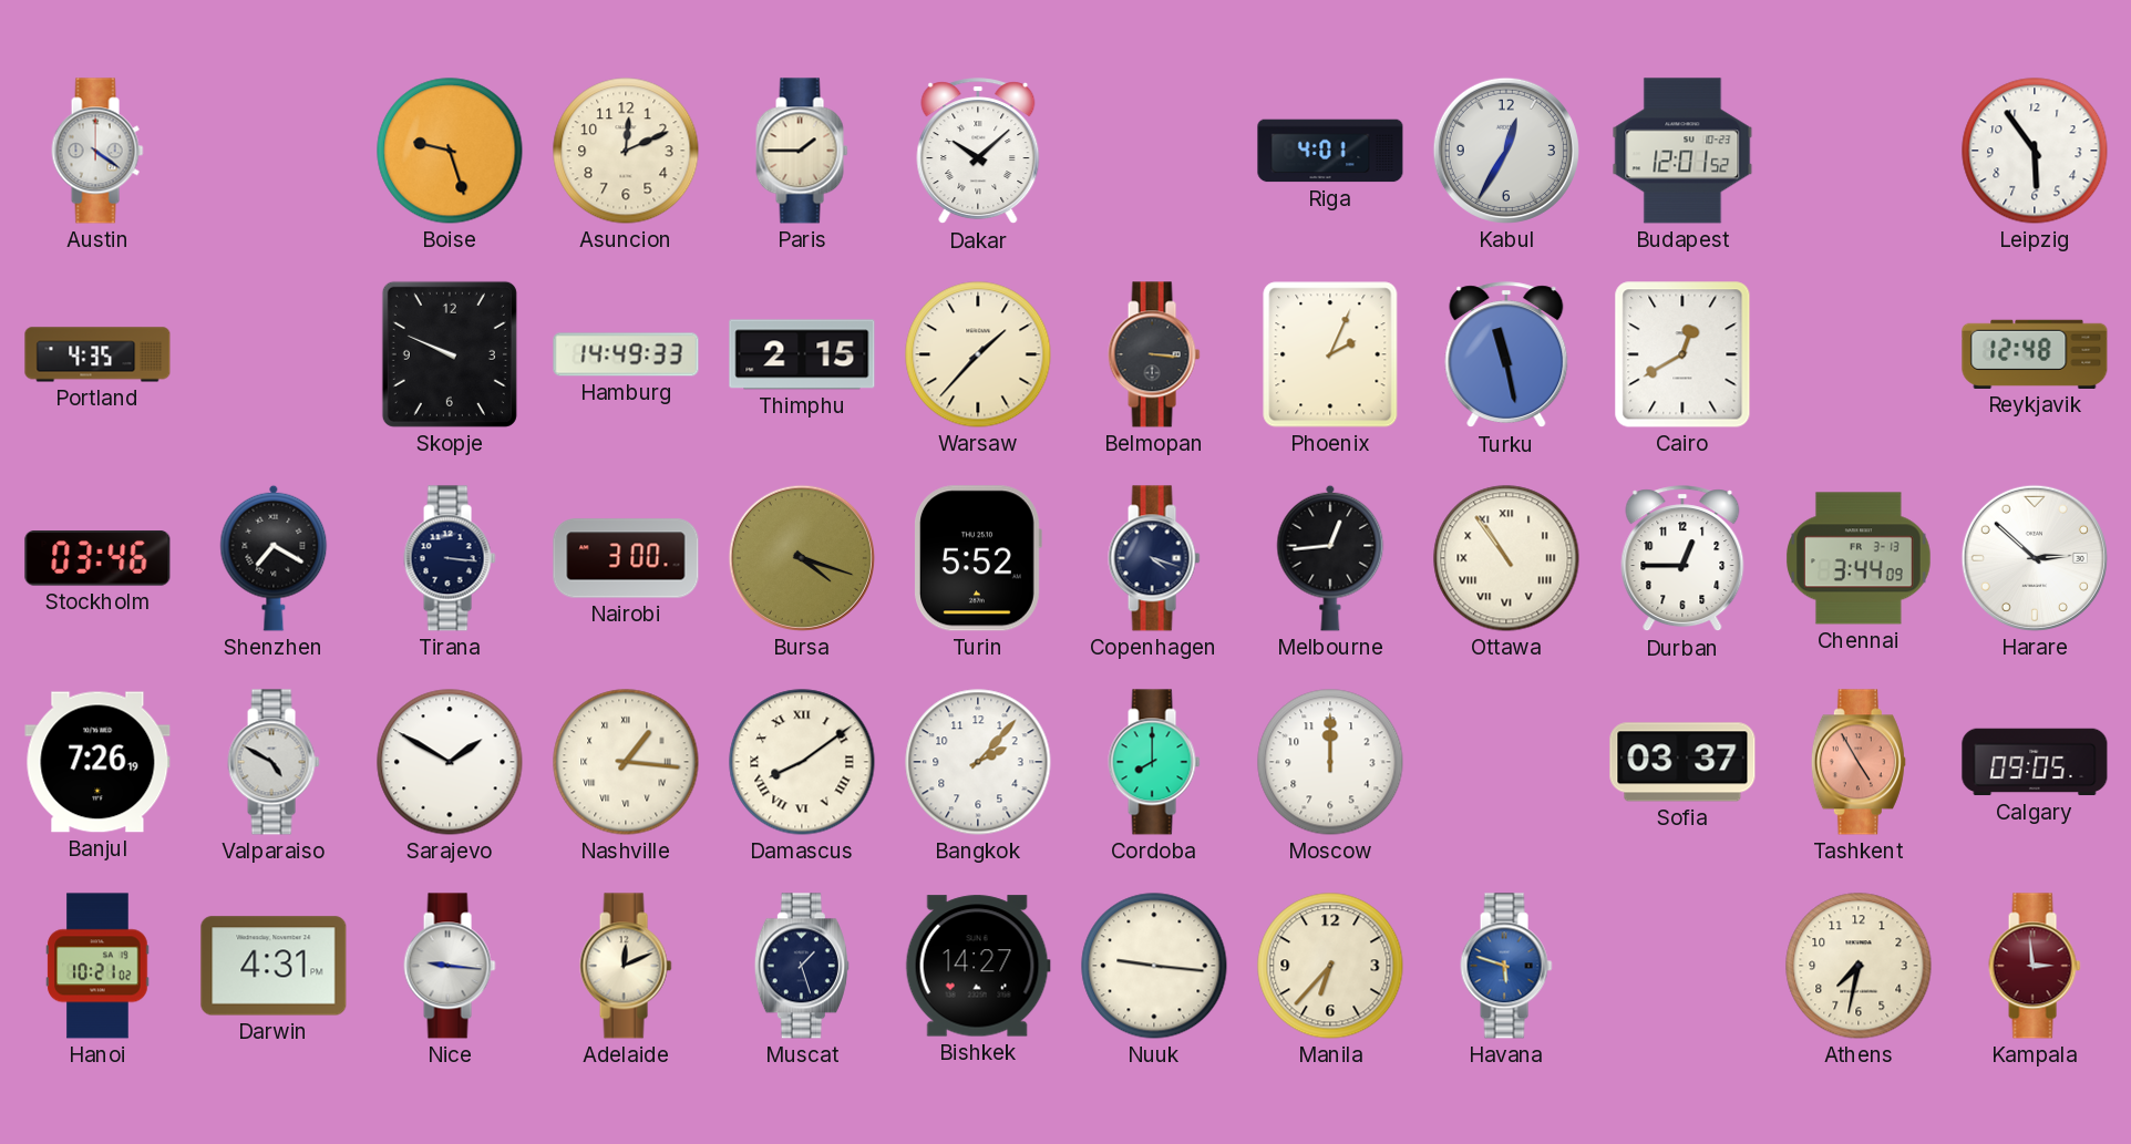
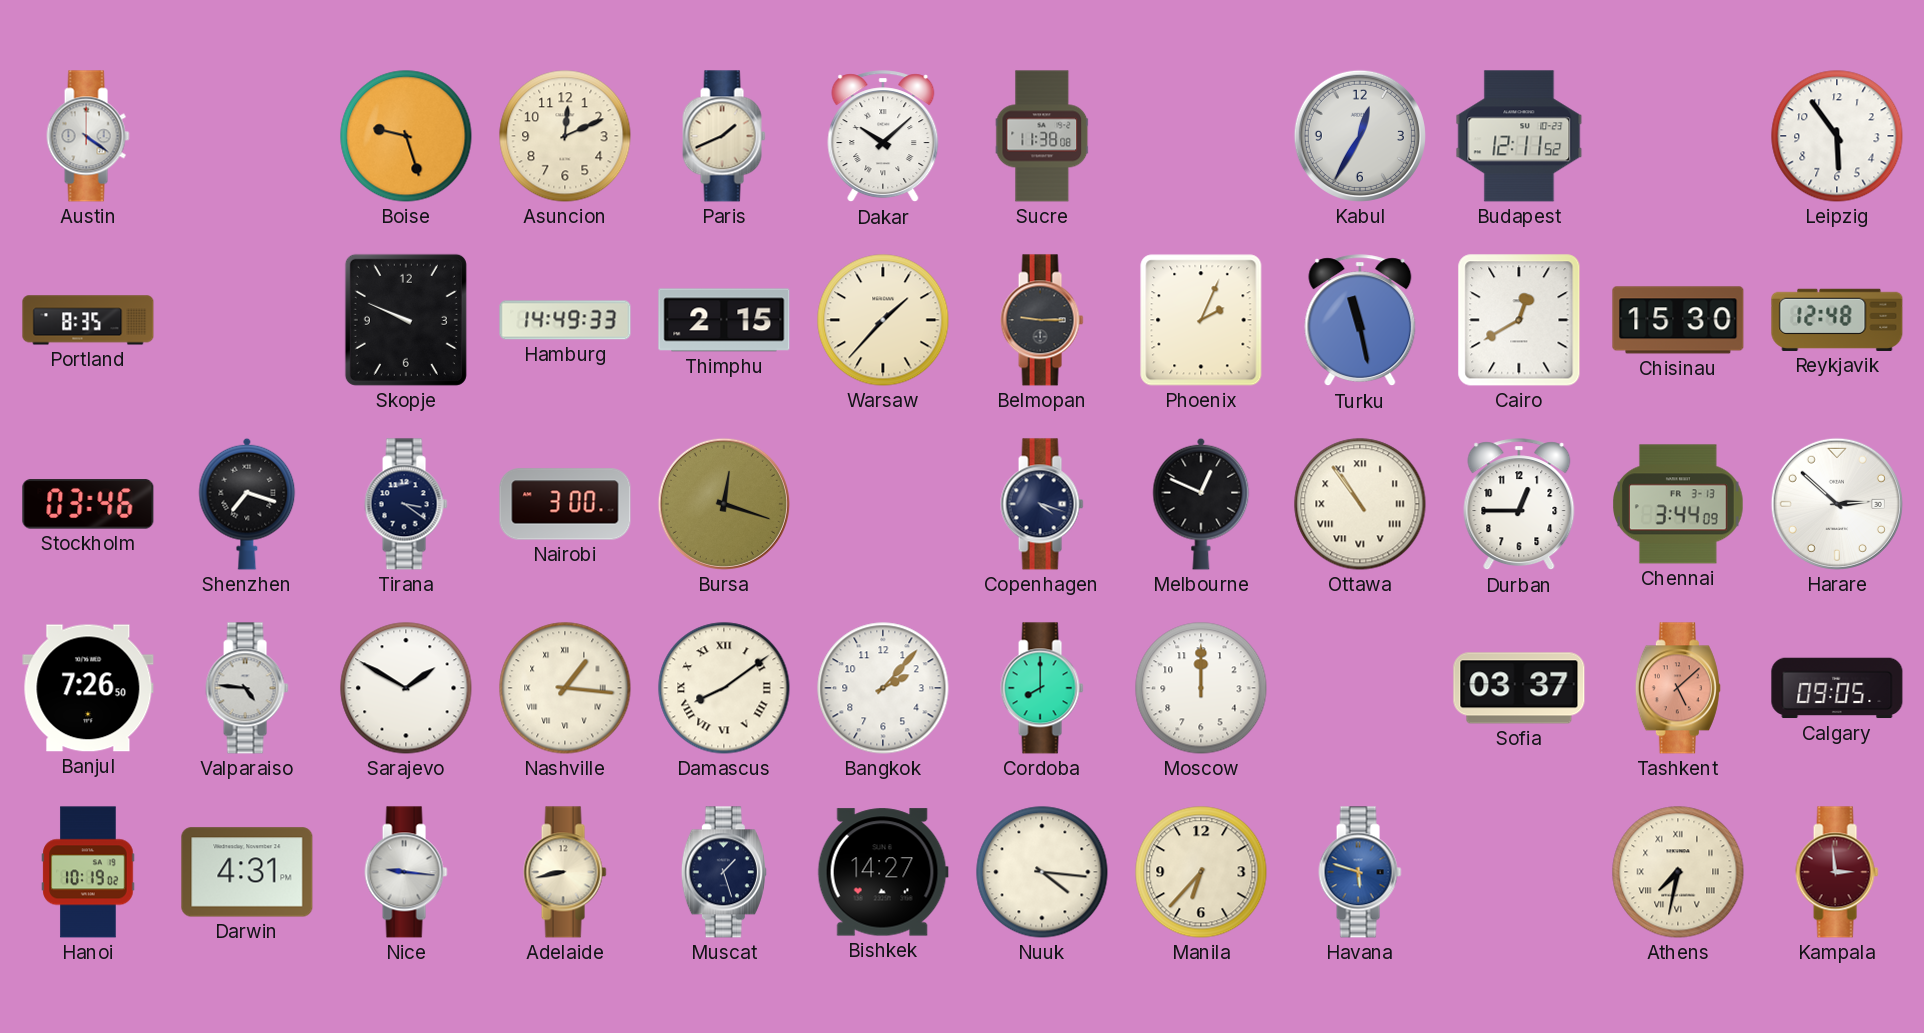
Paris: 1:45 -> 1:41
Sucre: none -> 11:38
Riga: 4:01 -> none
Budapest: 12:01 -> 12:11
Portland: 4:35 -> 8:35
Belmopan: 3:16 -> 9:15
Chisinau: none -> 15:30
Shenzhen: 7:20 -> 7:18
Tirana: 3:16 -> 3:21
Bursa: 4:18 -> 12:18
Turin: 5:52 -> none
Melbourne: 12:44 -> 12:49
Banjul: 7:26:19 -> 7:26:50
Valparaiso: 4:50 -> 4:46
Tashkent: 4:55 -> 5:08
Hanoi: 10:21 -> 10:19
Adelaide: 12:11 -> 8:43
Nuuk: 9:16 -> 4:16
Athens numerals: Arabic -> Roman
